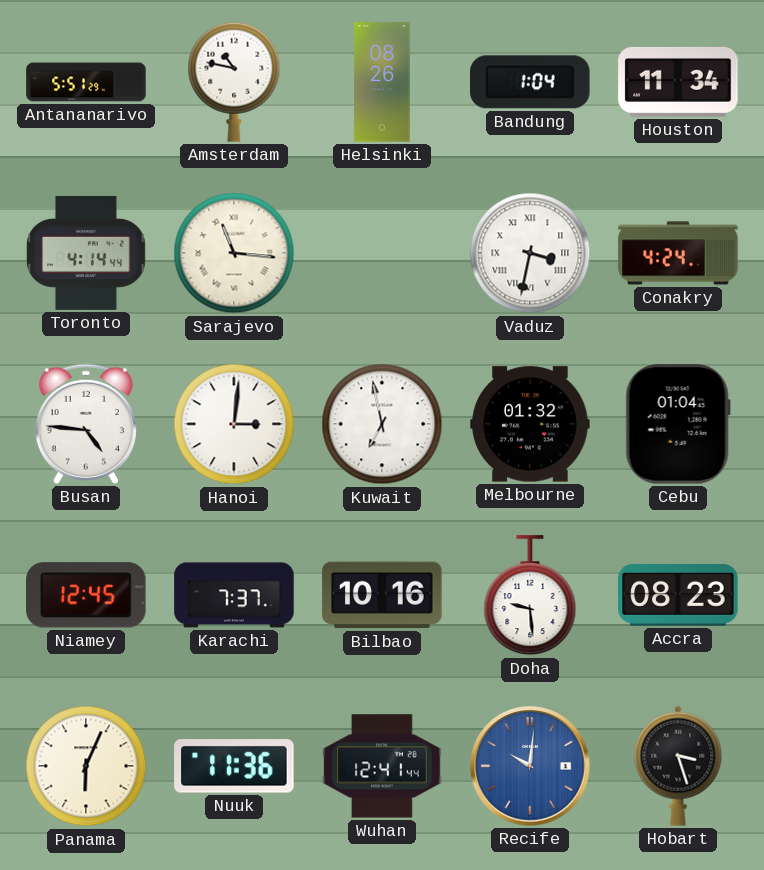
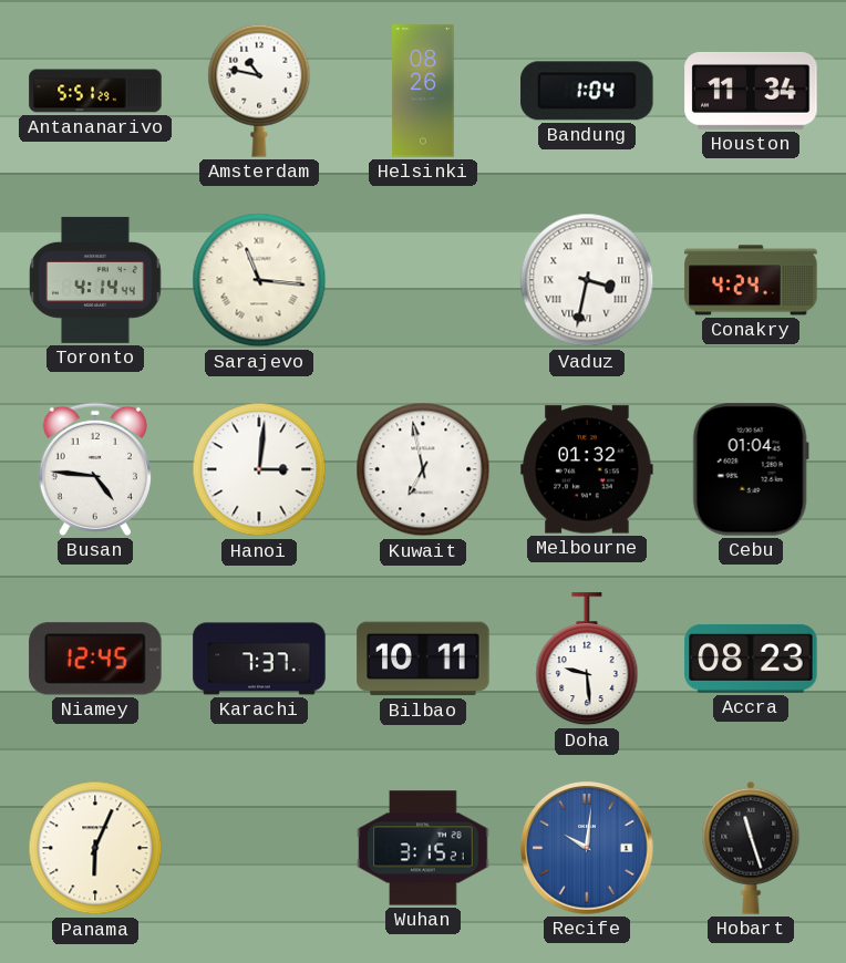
Bilbao: 10:16 -> 10:11
Nuuk: 11:36 -> none
Wuhan: 12:41 -> 3:15
Hobart: 3:27 -> 11:27
